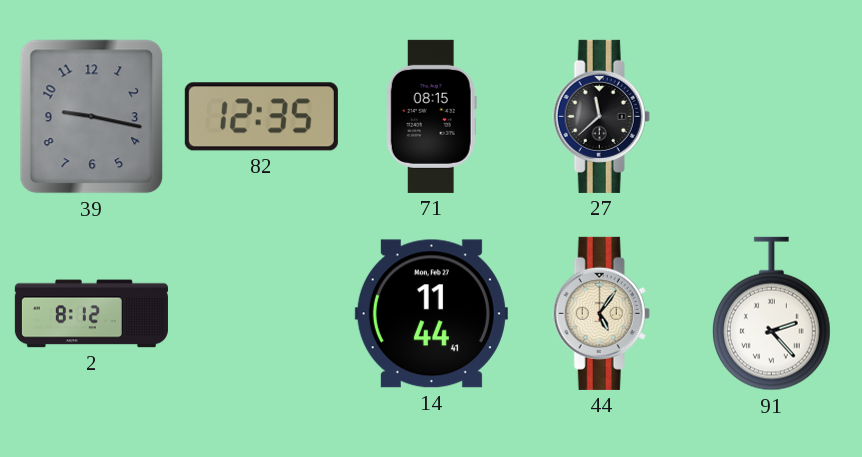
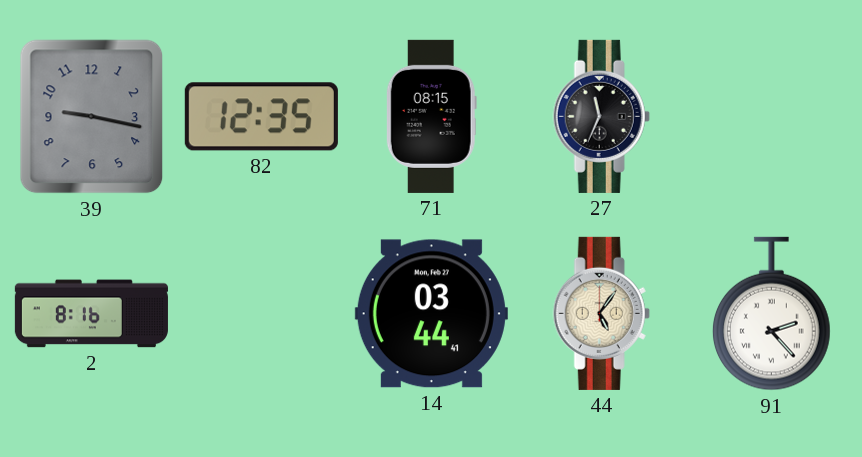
27: 11:38 -> 11:34
2: 8:12 -> 8:16
14: 11:44 -> 03:44
